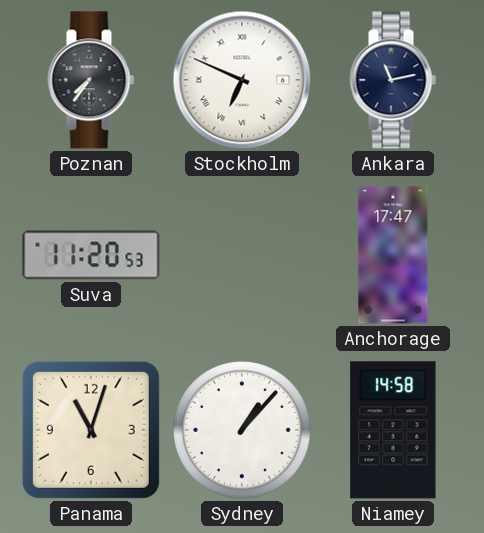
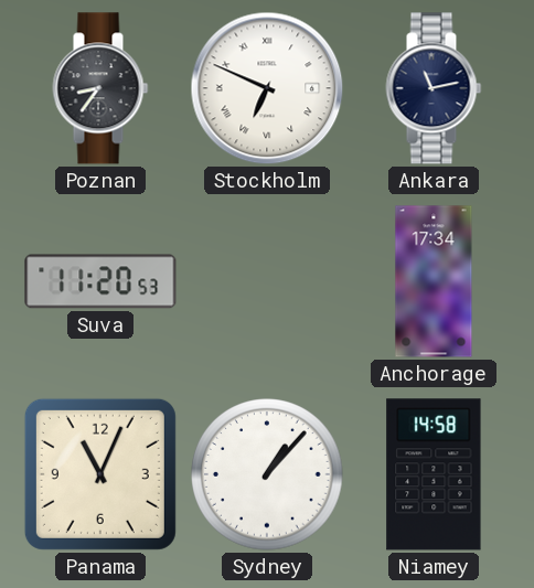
Poznan: 7:36 -> 8:36
Anchorage: 17:47 -> 17:34
Panama: 11:03 -> 11:04
